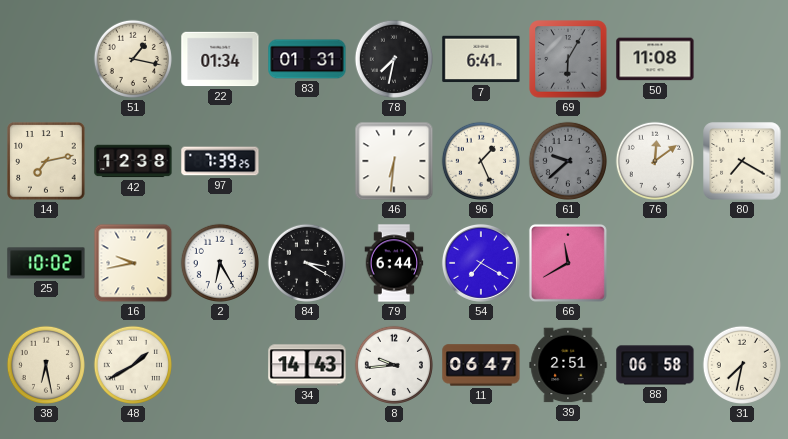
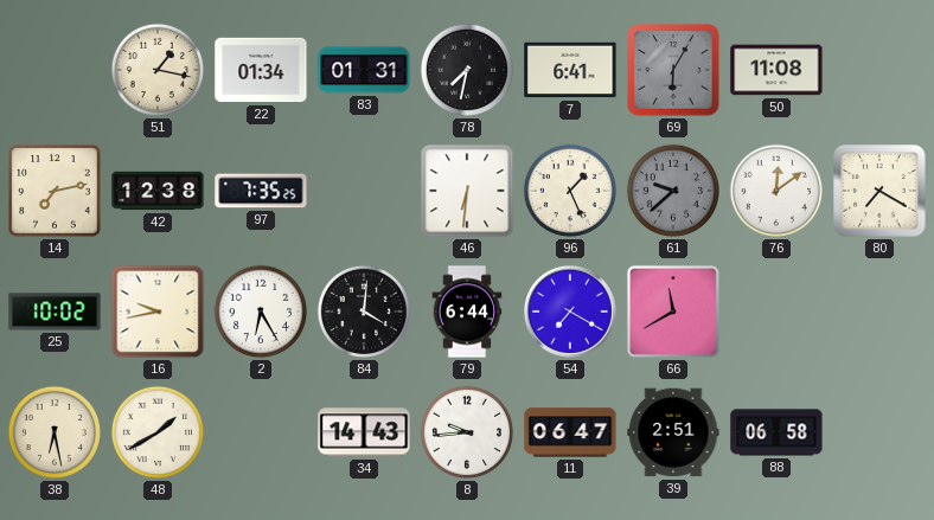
97: 7:39 -> 7:35
84: 3:20 -> 4:01
31: 7:32 -> none
